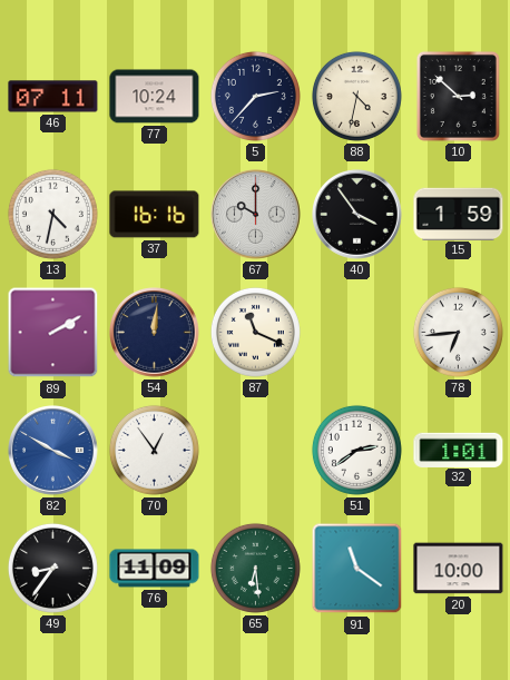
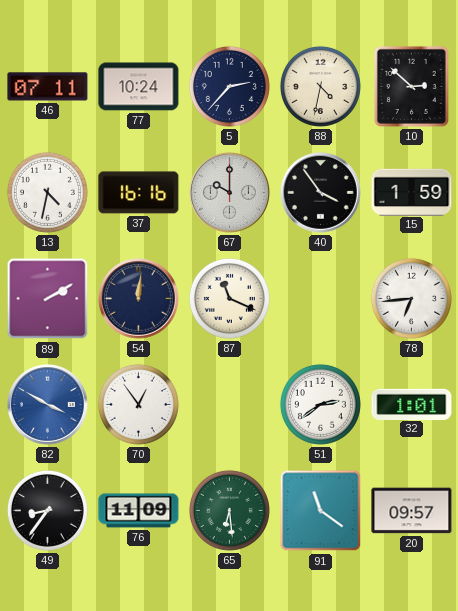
20: 10:00 -> 09:57
